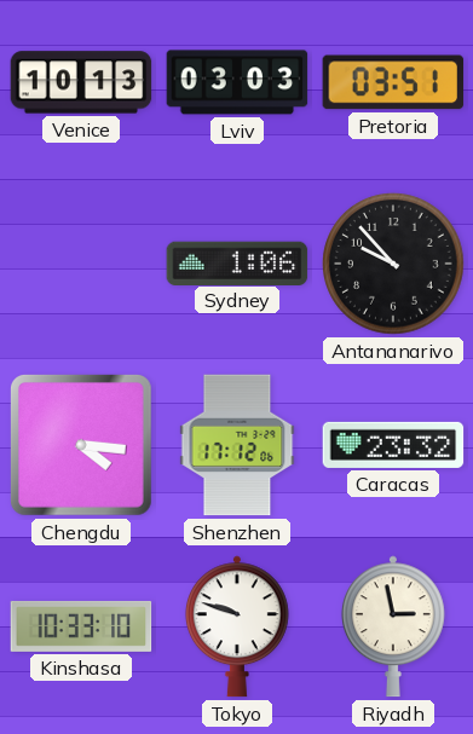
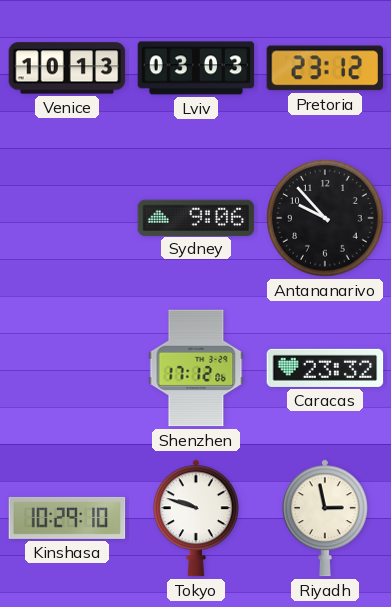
Pretoria: 03:51 -> 23:12
Sydney: 1:06 -> 9:06
Chengdu: 4:16 -> none
Kinshasa: 10:33 -> 10:29
